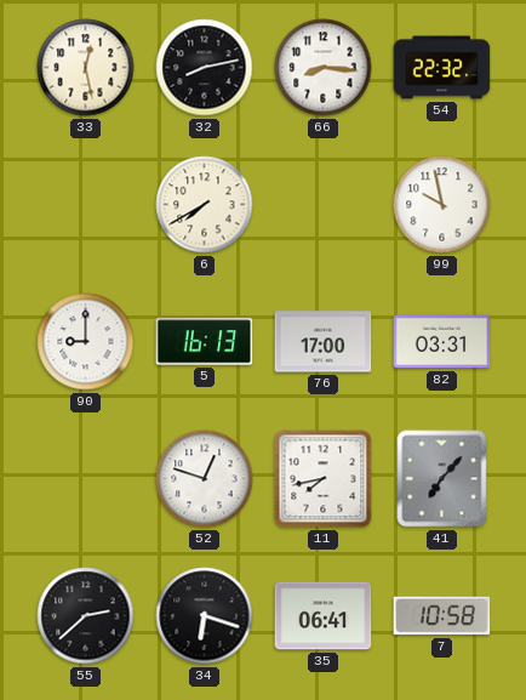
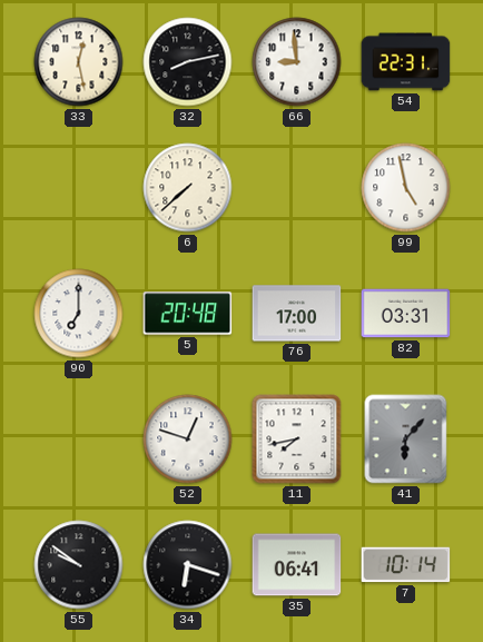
66: 8:16 -> 8:59
54: 22:32 -> 22:31
6: 7:40 -> 7:38
99: 9:58 -> 4:58
90: 9:00 -> 7:00
5: 16:13 -> 20:48
41: 7:07 -> 6:07
55: 2:38 -> 9:51
7: 10:58 -> 10:14
